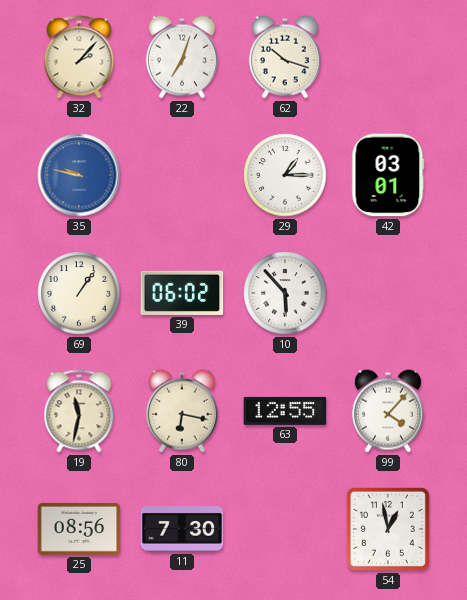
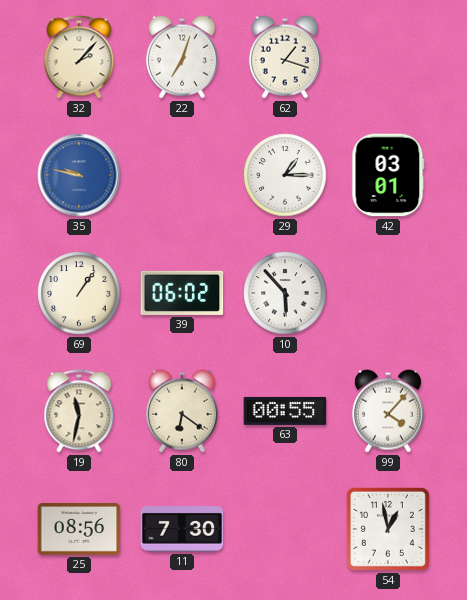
62: 10:18 -> 1:18
80: 6:17 -> 6:21
63: 12:55 -> 00:55
